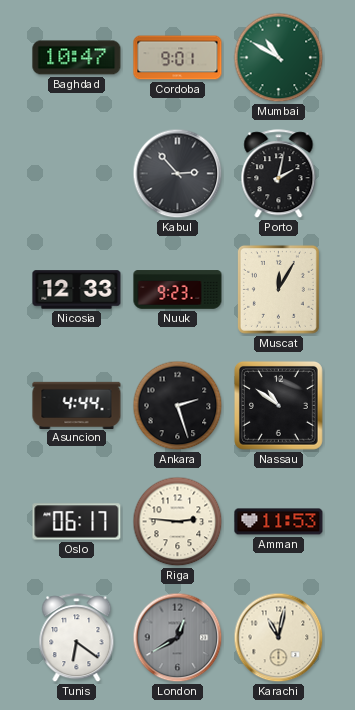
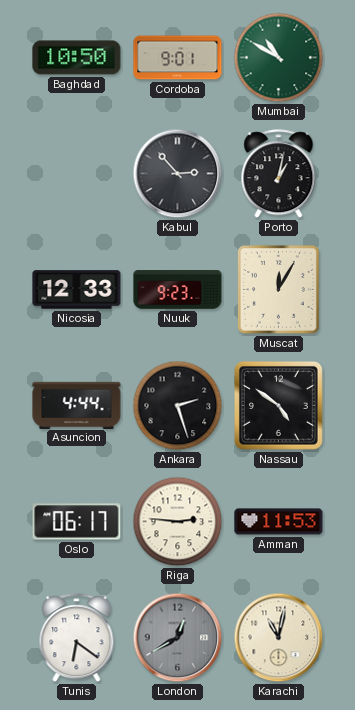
Baghdad: 10:47 -> 10:50
Porto: 2:02 -> 1:02
Nassau: 10:51 -> 4:51
